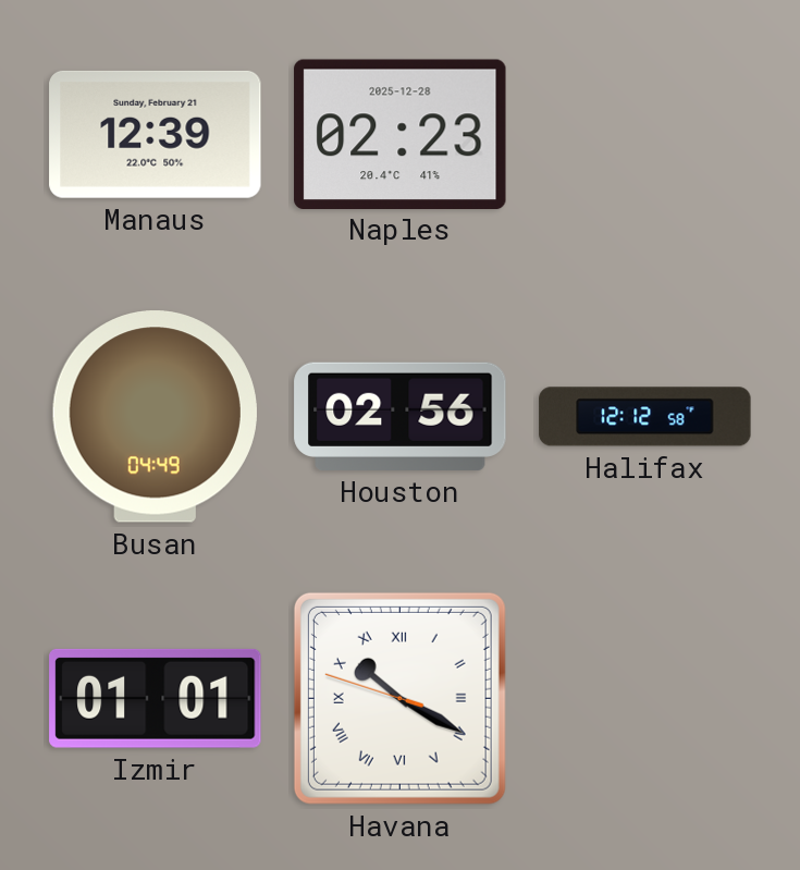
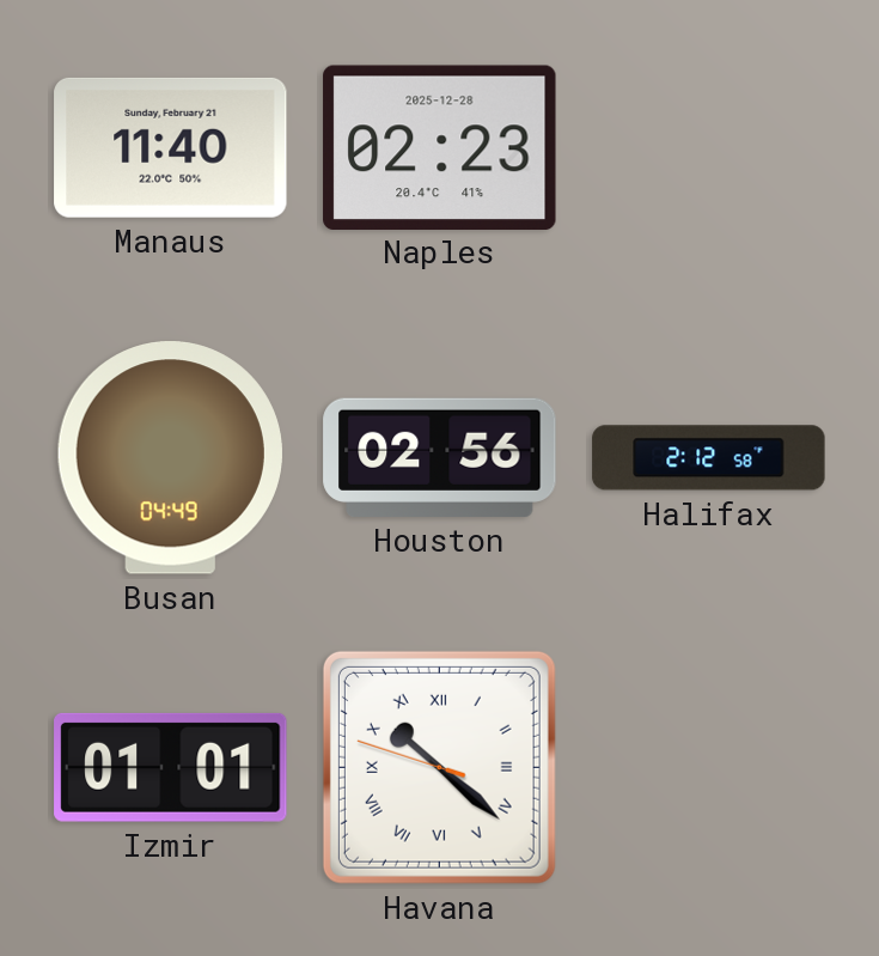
Manaus: 12:39 -> 11:40
Halifax: 12:12 -> 2:12
Havana: 10:19 -> 10:21
